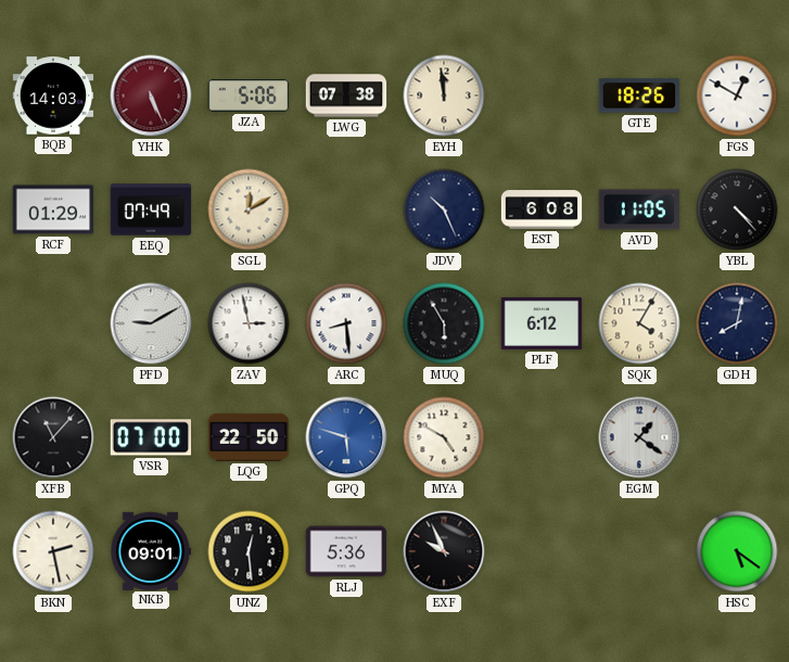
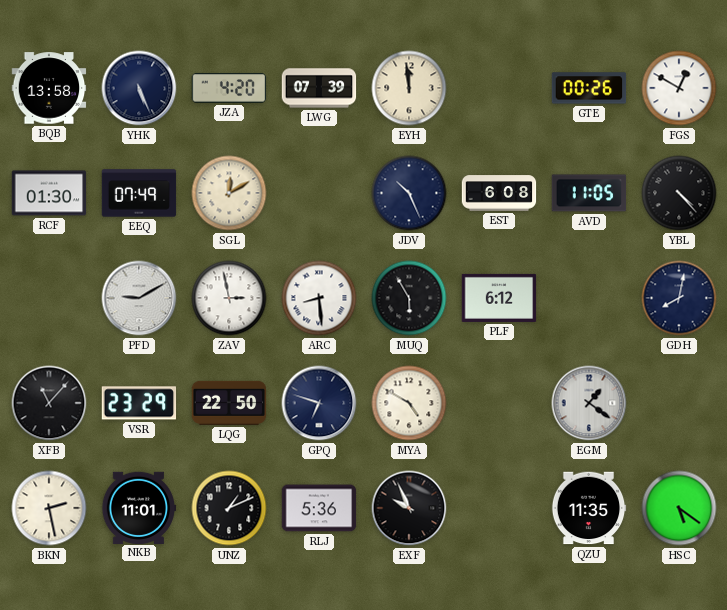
BQB: 14:03 -> 13:58
YHK dial: burgundy -> navy
JZA: 5:06 -> 4:20
LWG: 07:38 -> 07:39
GTE: 18:26 -> 00:26
RCF: 01:29 -> 01:30
SQK: 4:05 -> none
VSR: 07:00 -> 23:29
GPQ: 5:48 -> 6:48
GPQ dial: blue -> navy
NKB: 09:01 -> 11:01
UNZ: 12:29 -> 1:11
QZU: none -> 11:35
